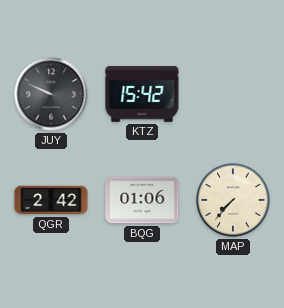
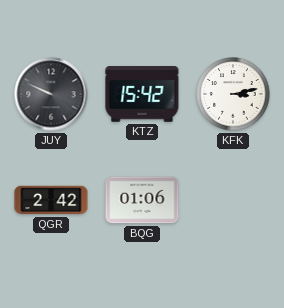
KFK: none -> 3:13
MAP: 7:37 -> none
